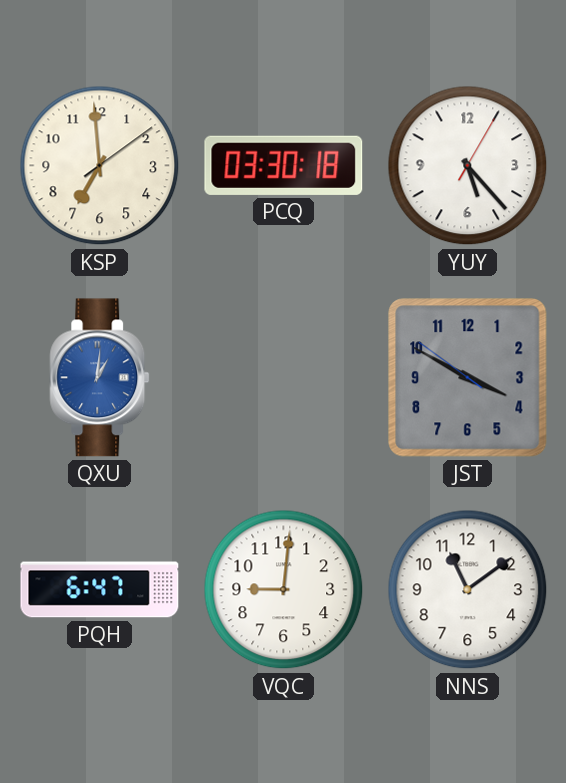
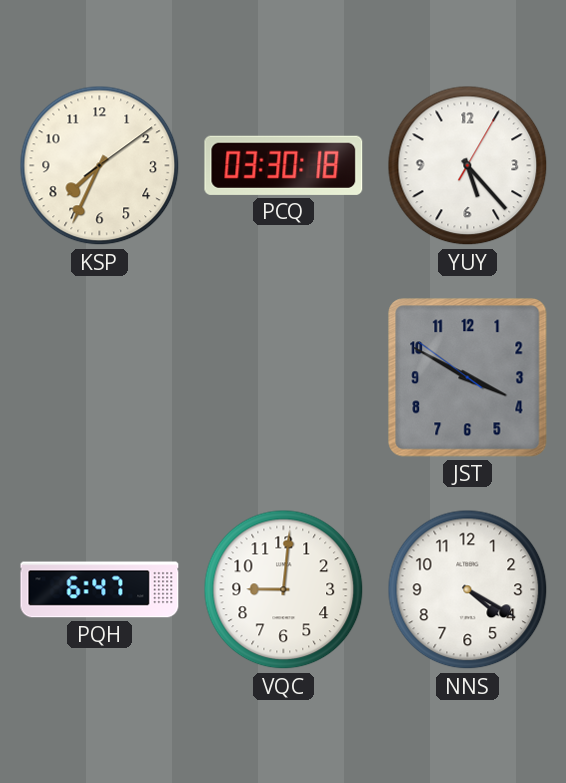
KSP: 6:59 -> 7:34
QXU: 1:01 -> none
NNS: 11:09 -> 4:20
